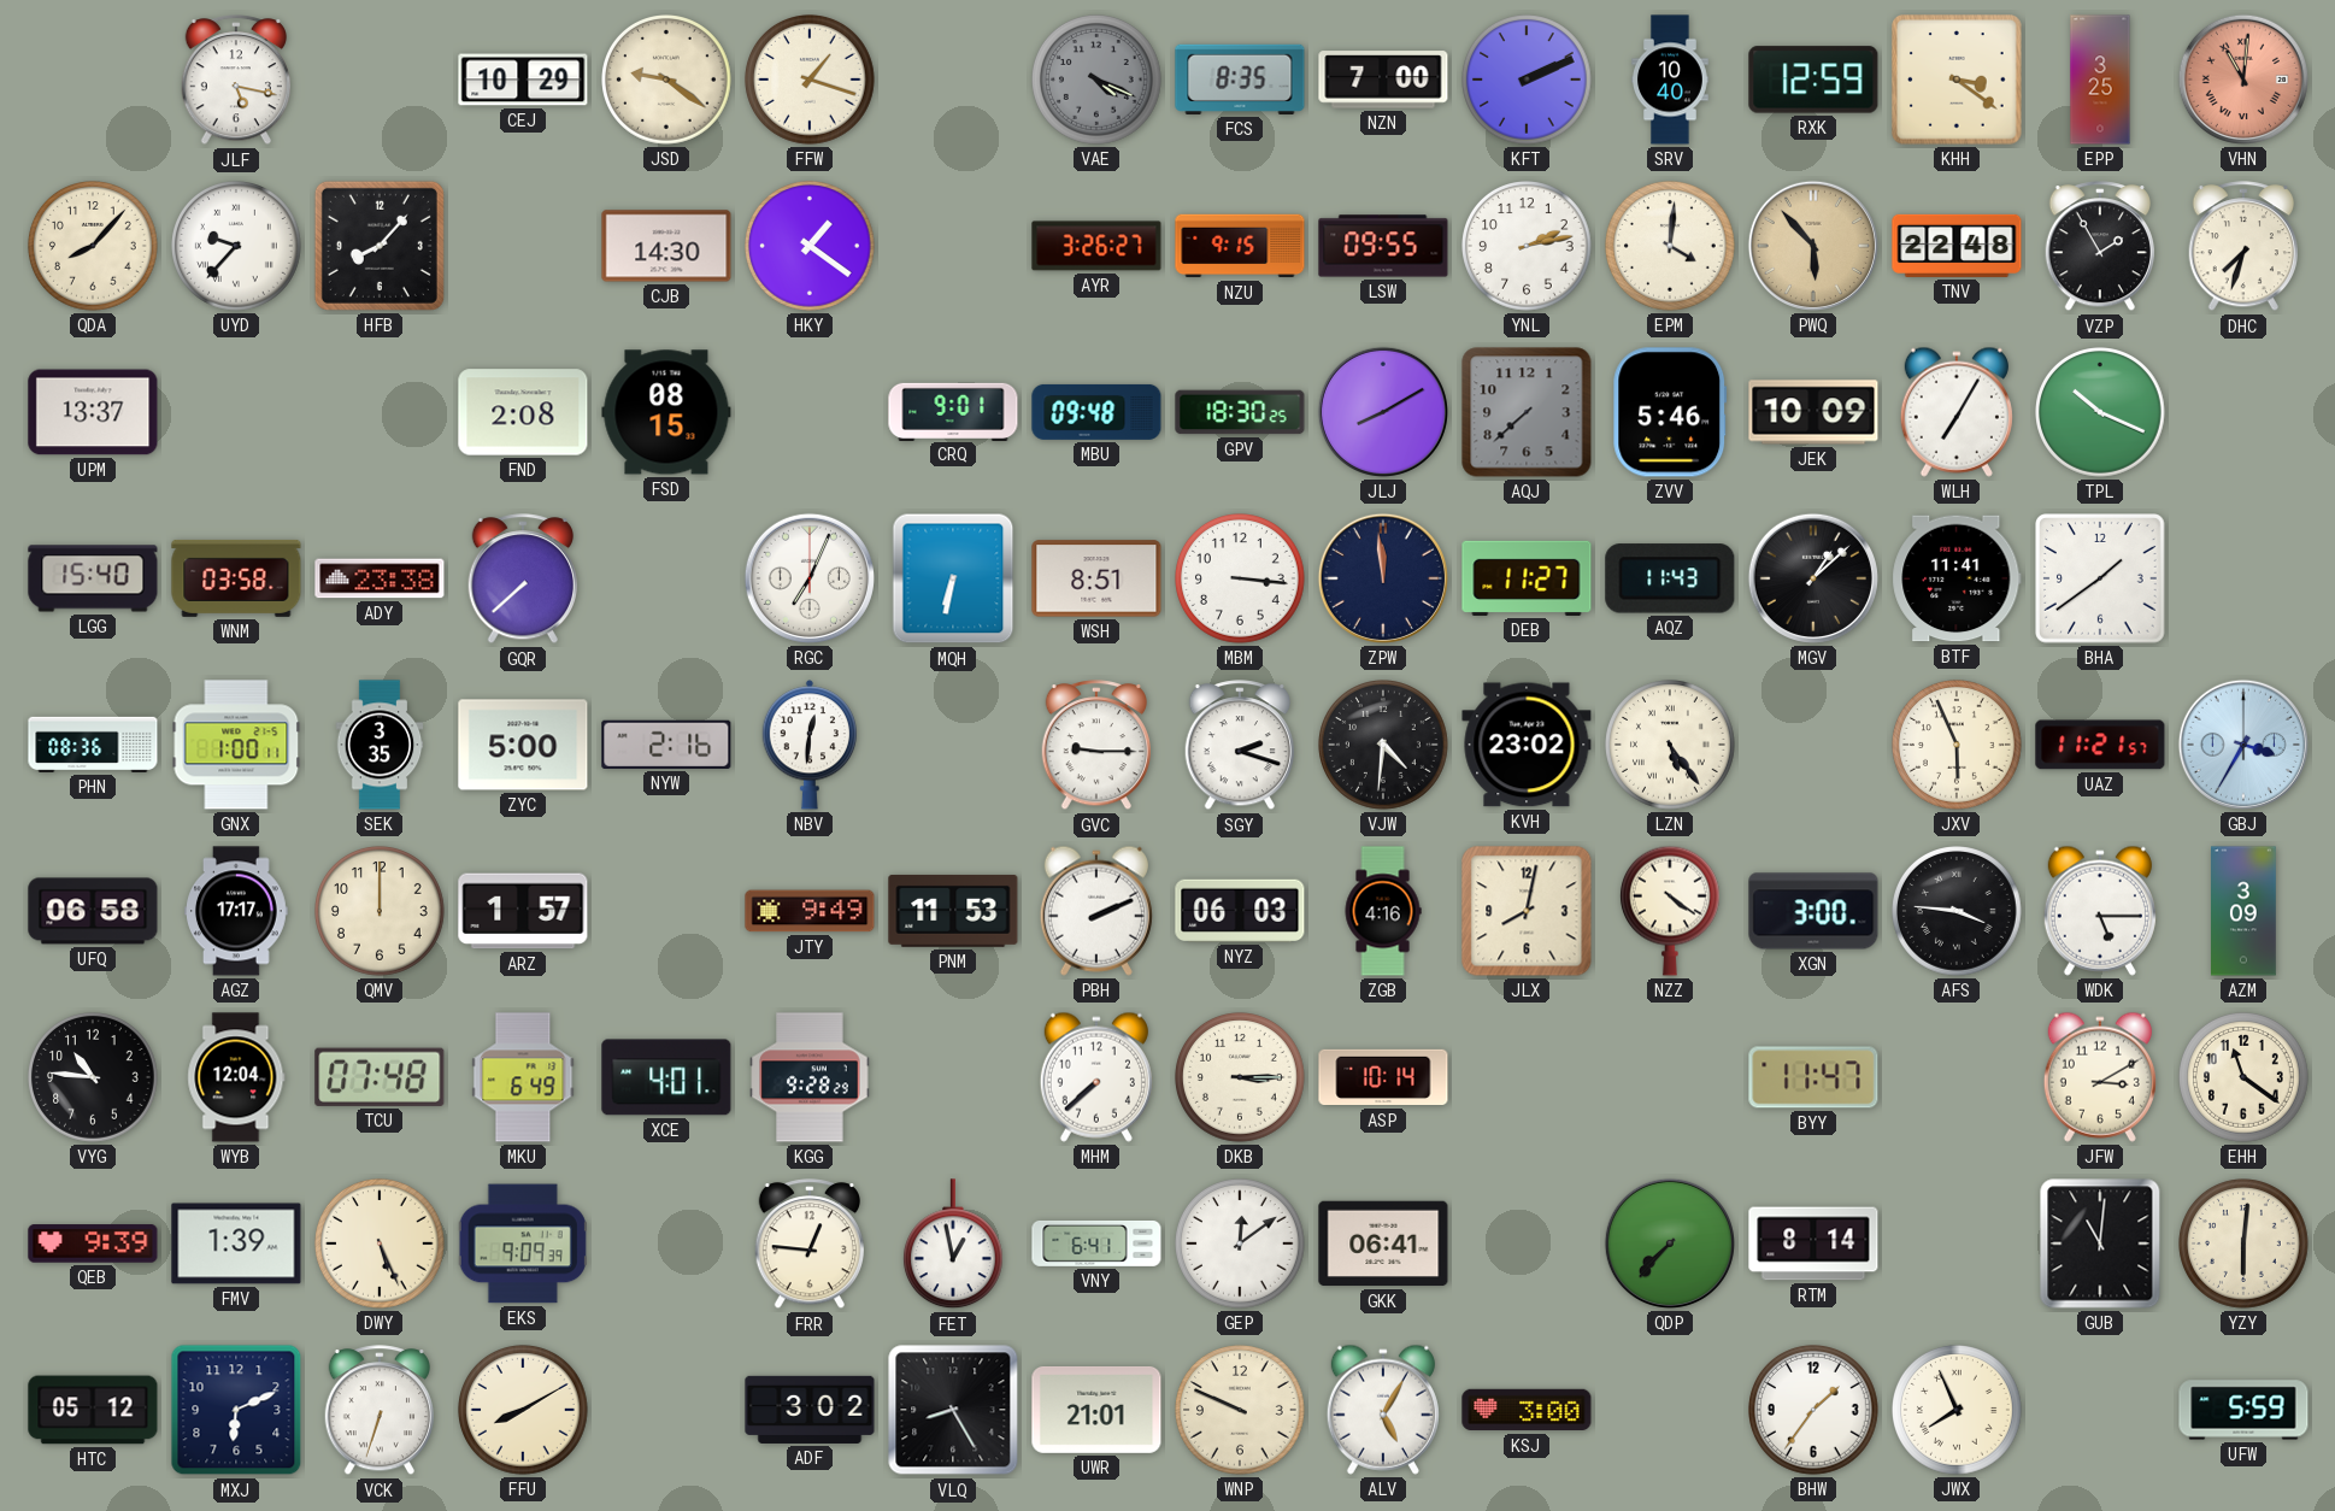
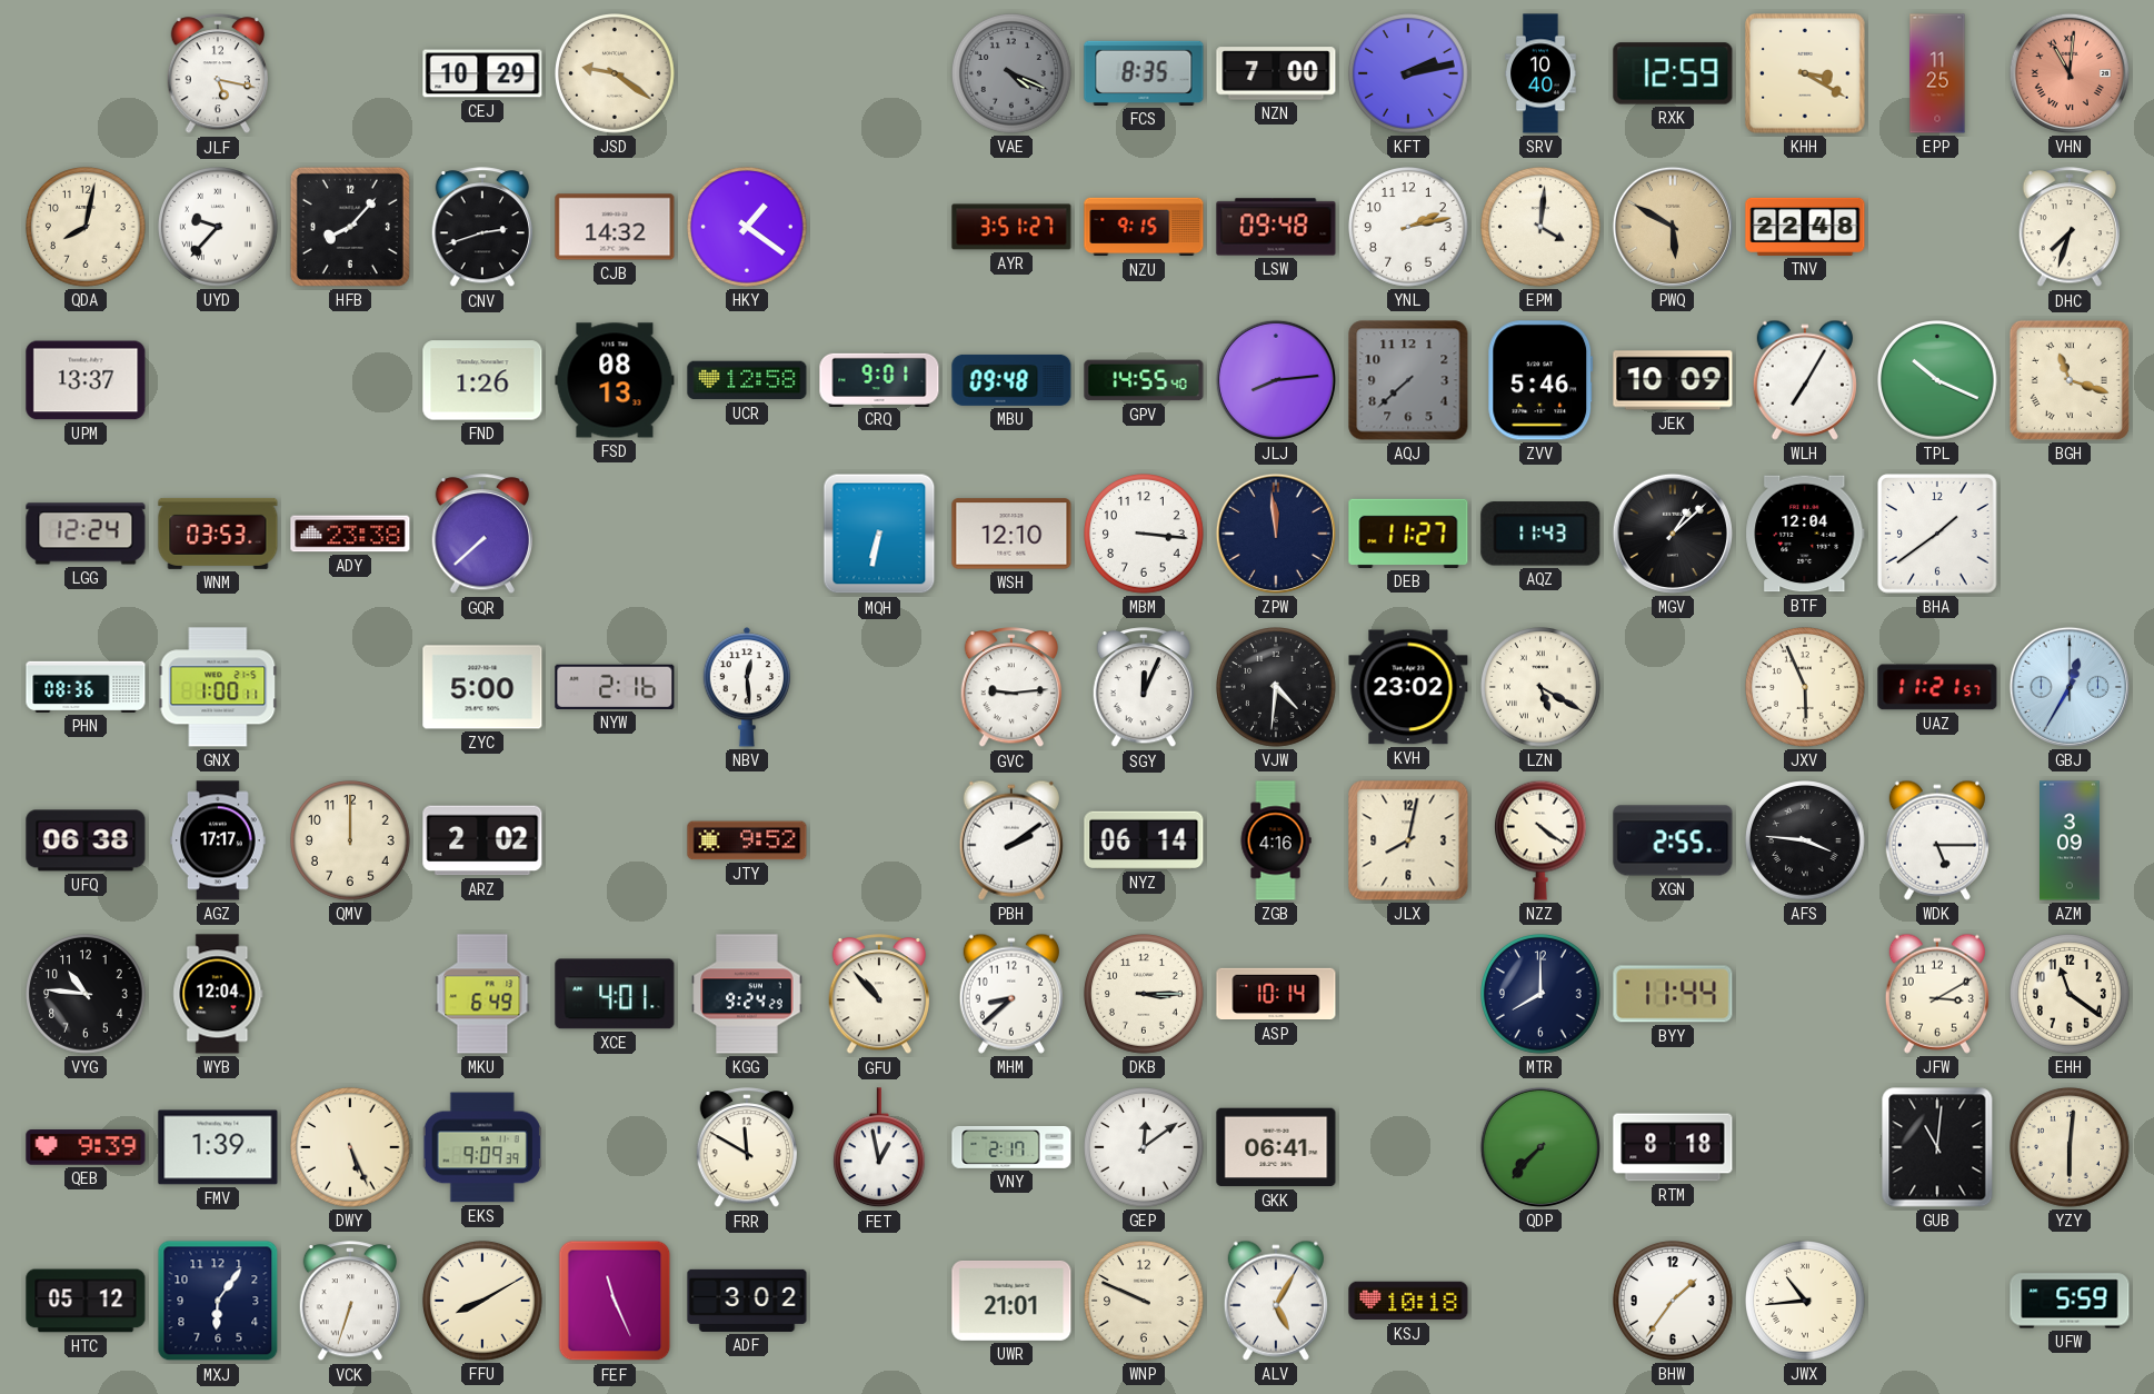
FFW: 1:18 -> none
KFT: 2:11 -> 2:13
KHH: 3:21 -> 3:20
EPP: 3:25 -> 11:25
QDA: 8:07 -> 8:02
CNV: none -> 2:42
CJB: 14:30 -> 14:32
AYR: 3:26 -> 3:51
LSW: 09:55 -> 09:48
PWQ: 5:53 -> 5:50
VZP: 1:55 -> none
FND: 2:08 -> 1:26
FSD: 08:15 -> 08:13
UCR: none -> 12:58
GPV: 18:30 -> 14:55
JLJ: 8:10 -> 8:14
BGH: none -> 11:18
LGG: 15:40 -> 12:24
WNM: 03:58 -> 03:53
RGC: 7:04 -> none
WSH: 8:51 -> 12:10
BTF: 11:41 -> 12:04
SEK: 3:35 -> none
NBV: 12:31 -> 12:29
GVC: 9:15 -> 9:14
SGY: 2:18 -> 12:04
LZN: 5:24 -> 5:20
GBJ: 3:35 -> 12:35
UFQ: 06:58 -> 06:38
ARZ: 1:57 -> 2:02
JTY: 9:49 -> 9:52
PNM: 11:53 -> none
PBH: 2:11 -> 2:09
NYZ: 06:03 -> 06:14
XGN: 3:00 -> 2:55
TCU: 07:48 -> none
KGG: 9:28 -> 9:24
GFU: none -> 10:53
MHM: 7:38 -> 8:38
MTR: none -> 8:00
BYY: 11:47 -> 11:44
FRR: 12:46 -> 11:50
VNY: 6:41 -> 2:17
RTM: 8:14 -> 8:18
MXJ: 6:11 -> 6:06
FEF: none -> 11:26
VLQ: 8:25 -> none
KSJ: 3:00 -> 10:18
JWX: 7:56 -> 10:44
